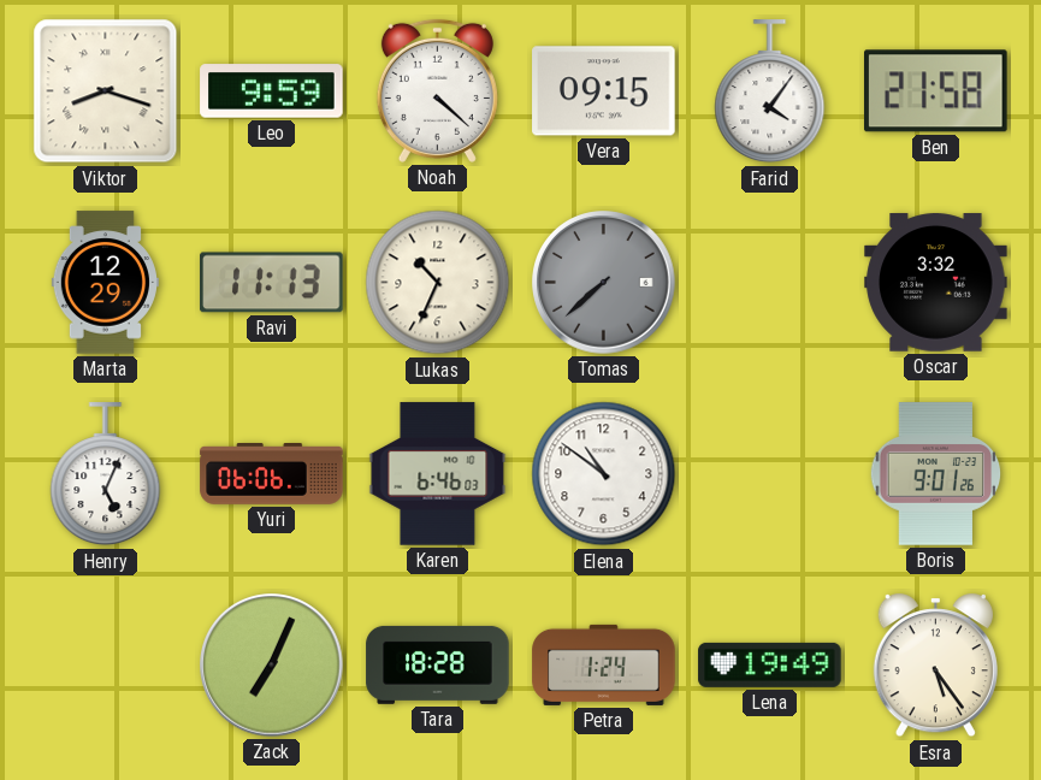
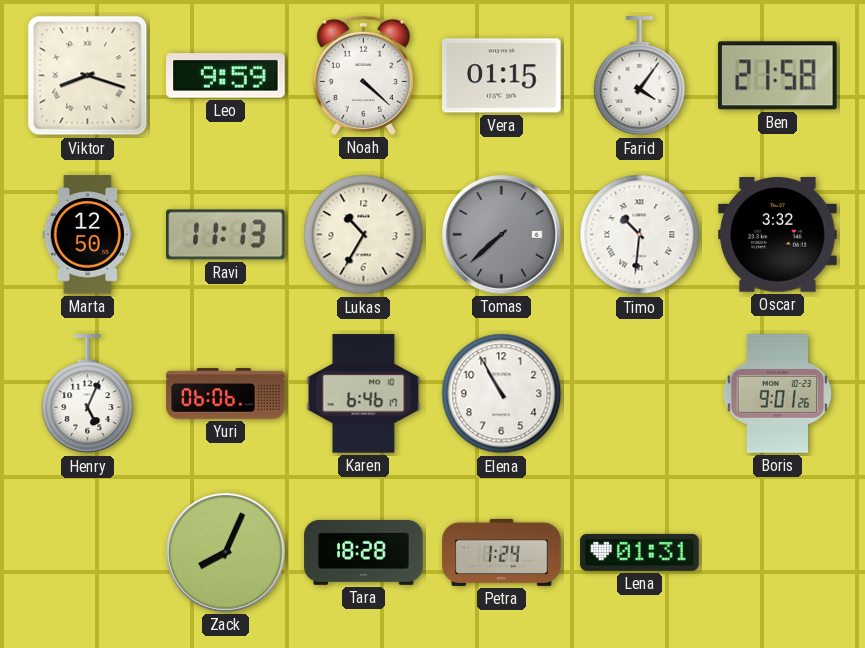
Vera: 09:15 -> 01:15
Marta: 12:29 -> 12:50
Lukas: 10:34 -> 10:35
Timo: none -> 10:31
Karen: 6:46:03 -> 6:46:17
Elena: 10:51 -> 10:55
Zack: 7:04 -> 8:04
Lena: 19:49 -> 01:31
Esra: 5:24 -> none
